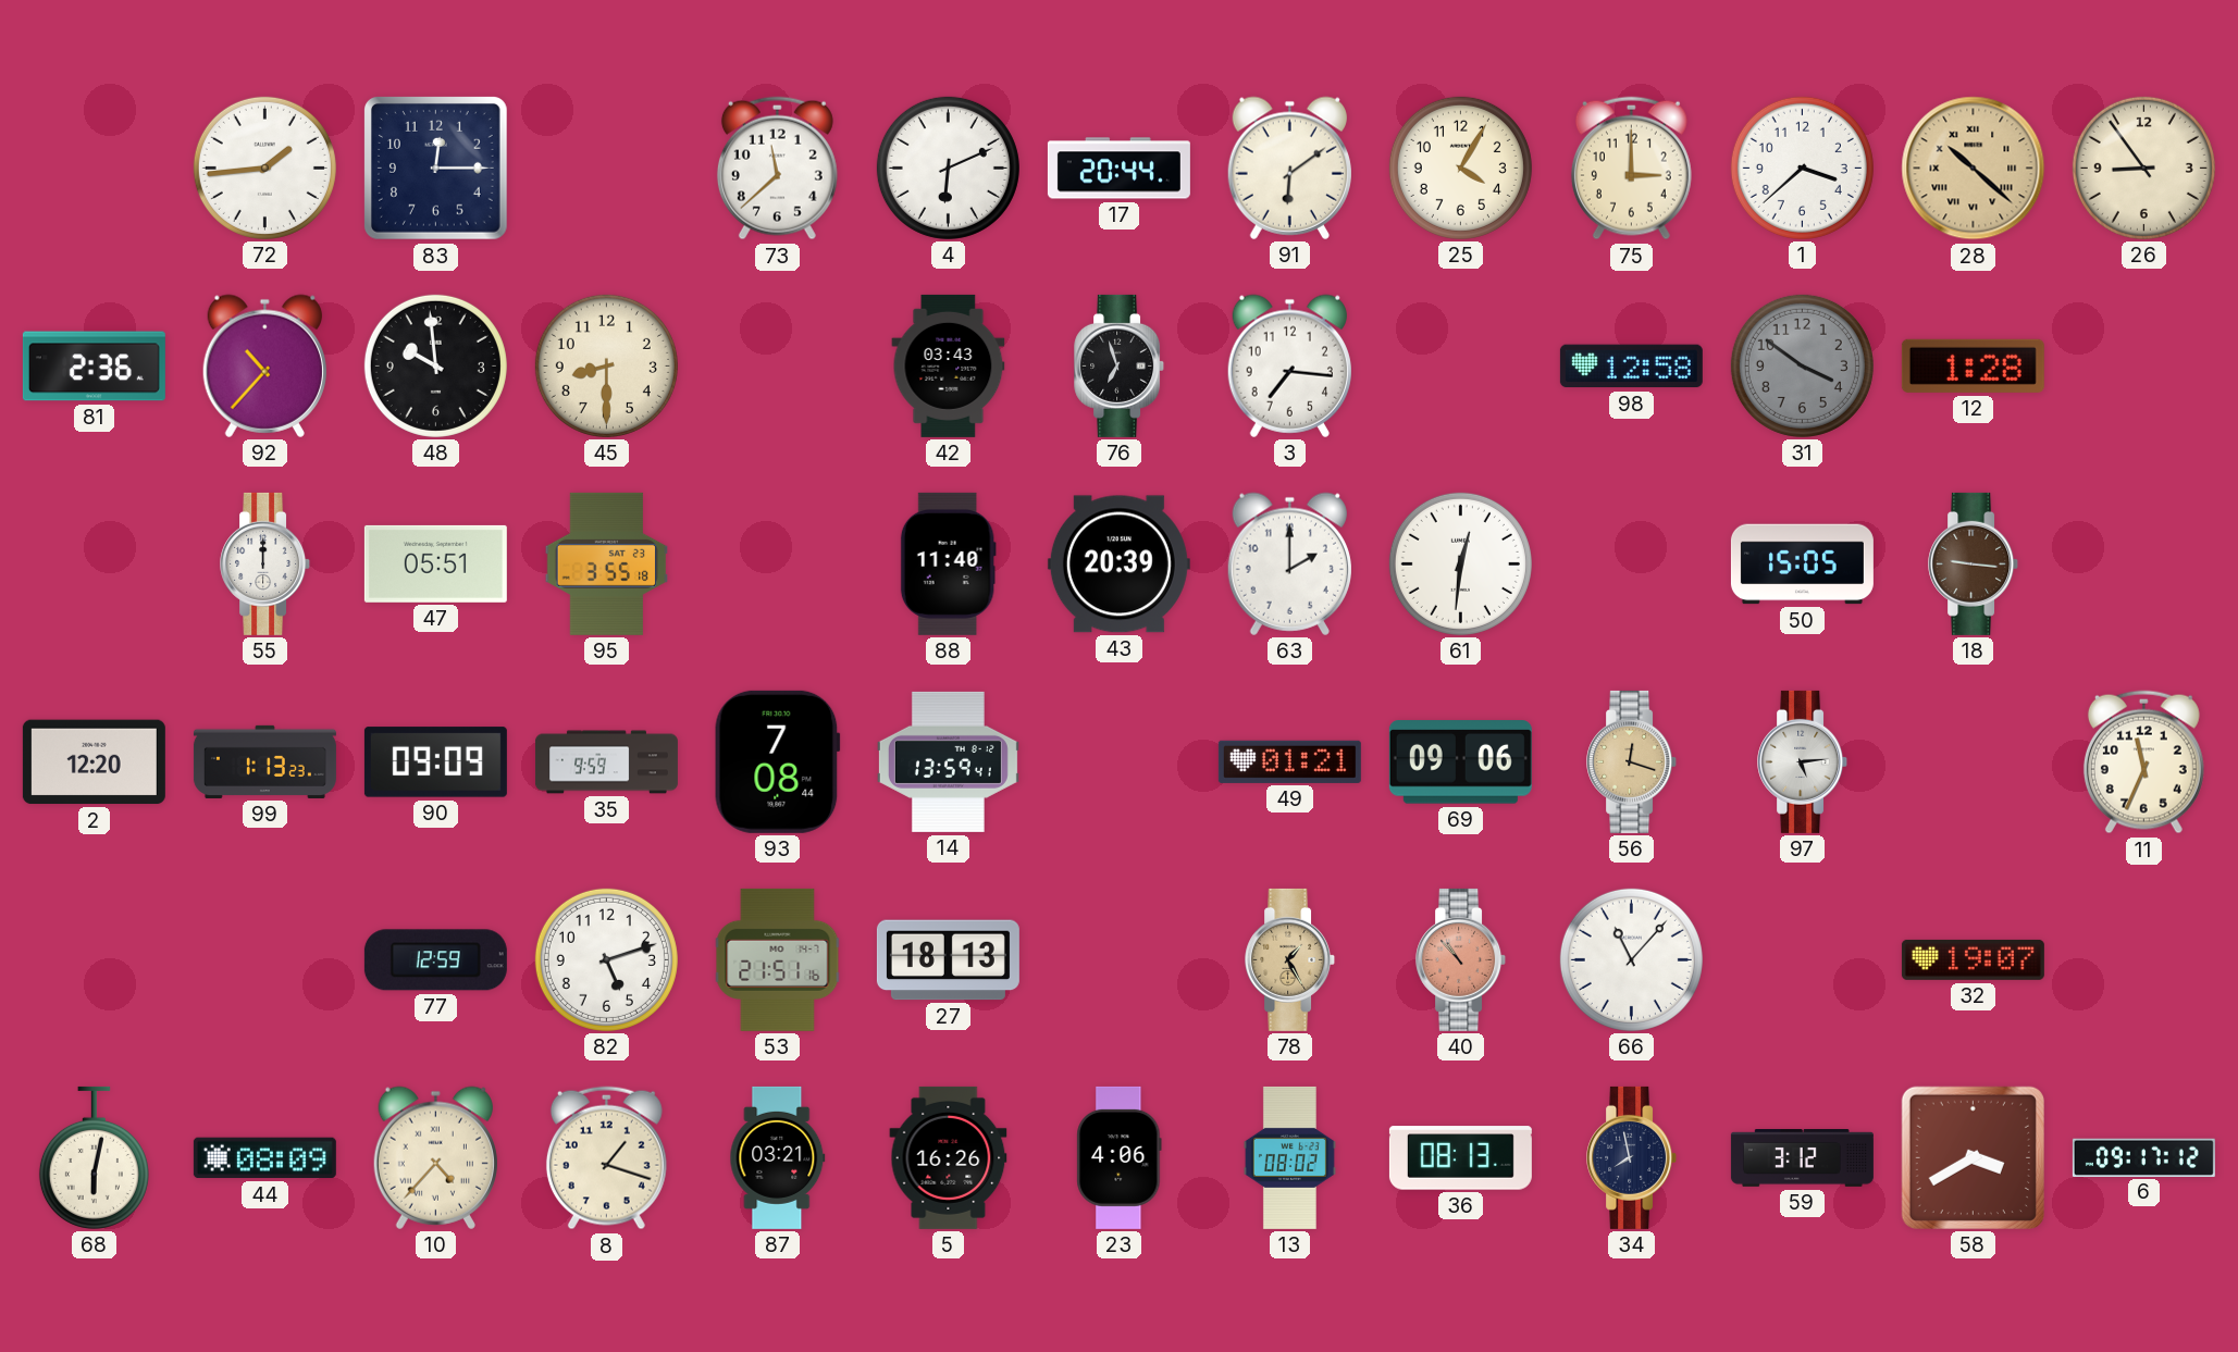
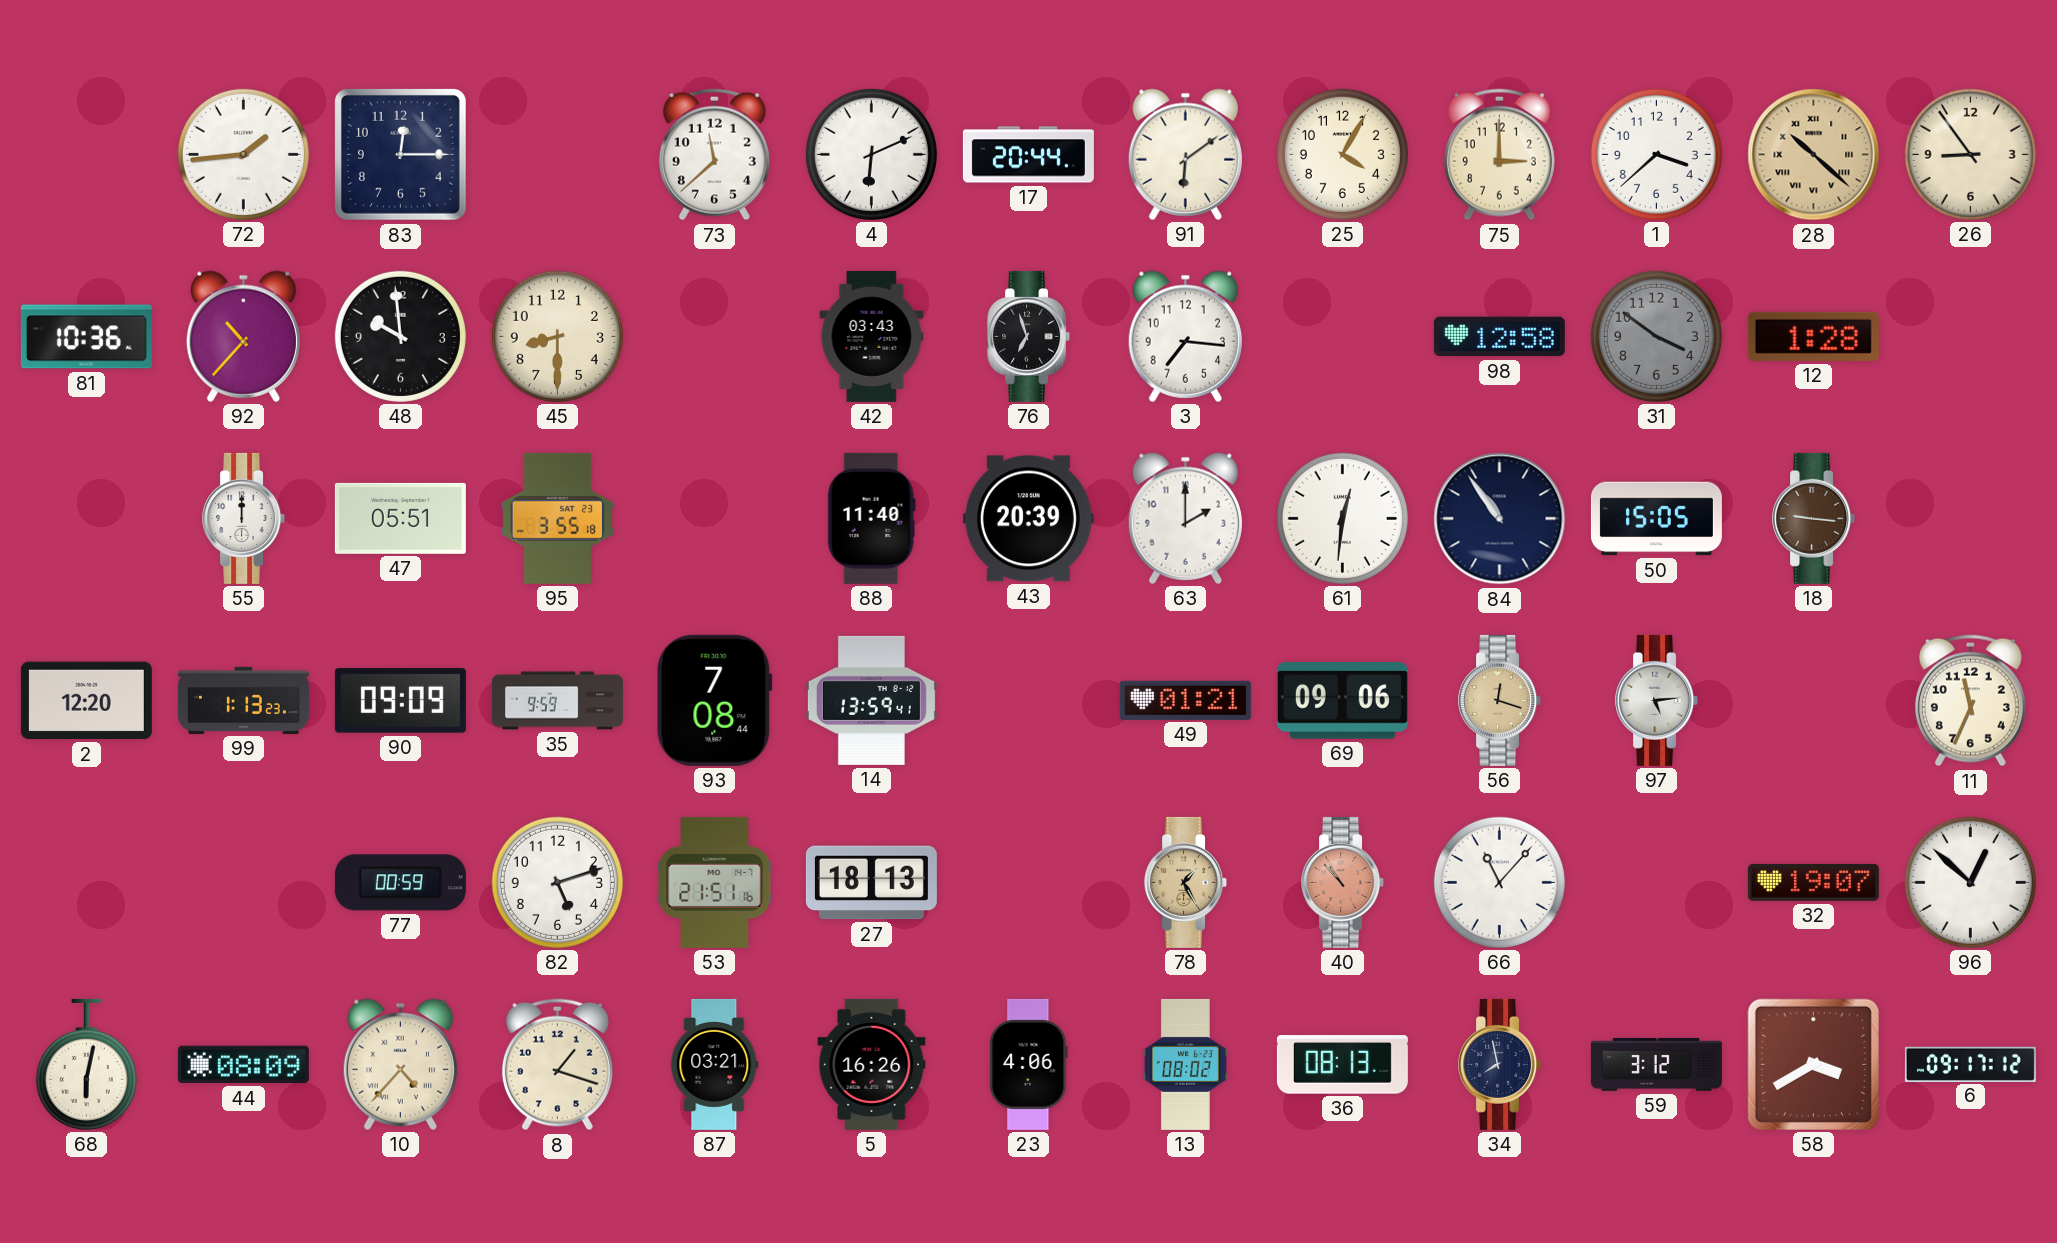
81: 2:36 -> 10:36
84: none -> 10:54
77: 12:59 -> 00:59
96: none -> 12:52
